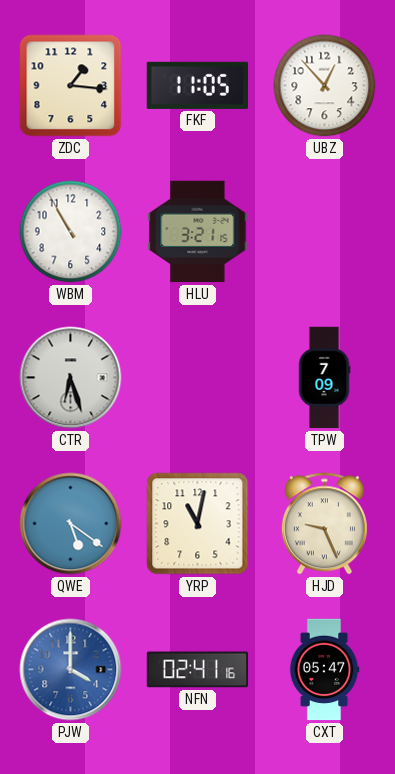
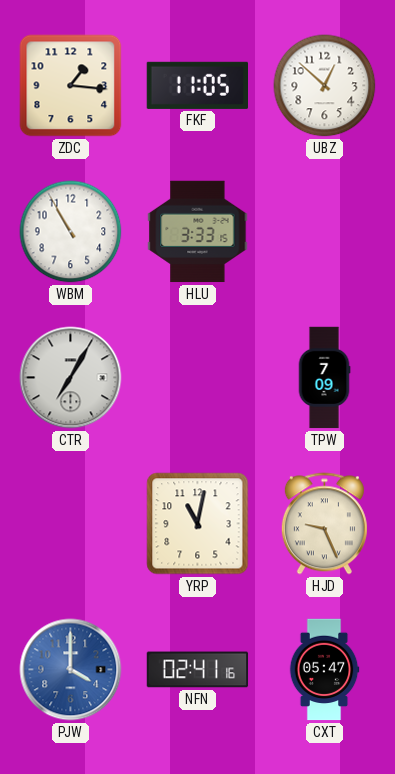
UBZ: 12:53 -> 12:52
HLU: 3:21 -> 3:33
CTR: 6:27 -> 7:05
QWE: 5:21 -> none
